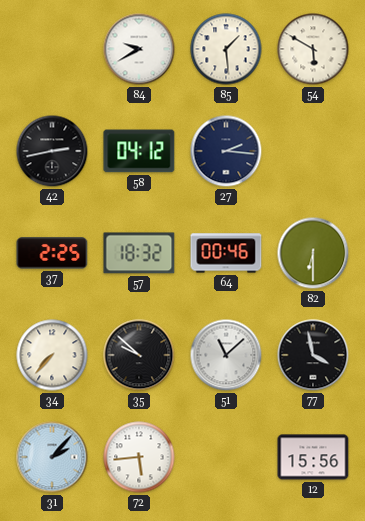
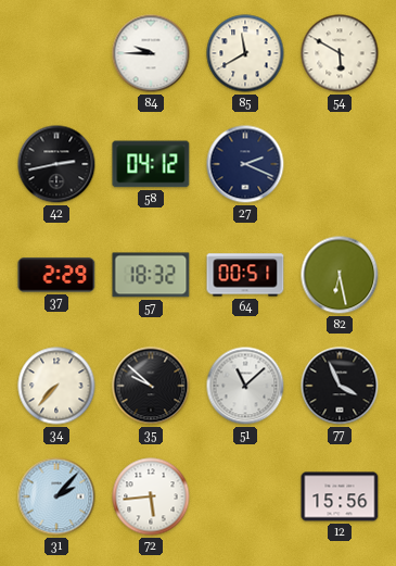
84: 9:40 -> 9:45
85: 1:29 -> 11:40
27: 2:16 -> 2:19
37: 2:25 -> 2:29
64: 00:46 -> 00:51
82: 6:30 -> 6:28
77: 3:58 -> 3:56
